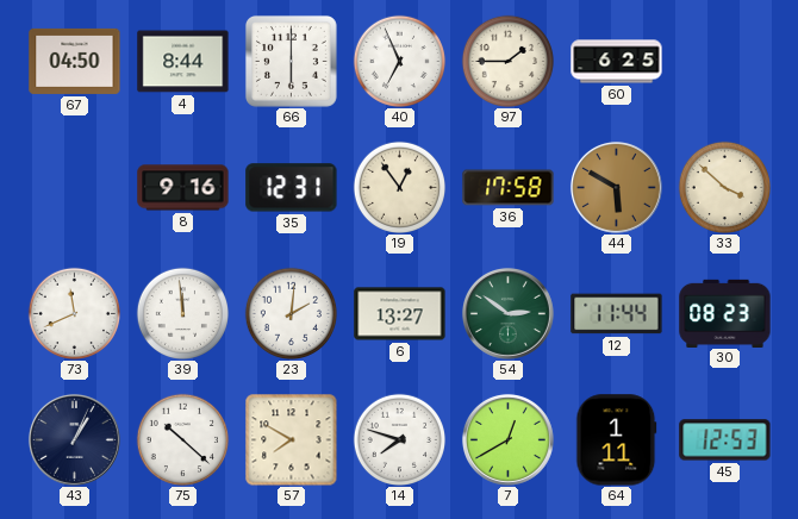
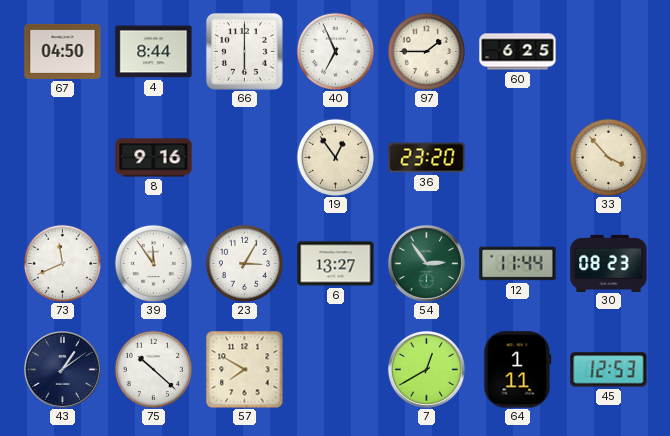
35: 12:31 -> none
36: 17:58 -> 23:20
44: 5:50 -> none
33: 3:52 -> 3:53
39: 11:59 -> 11:54
23: 2:01 -> 3:05
54: 2:51 -> 2:54
43: 1:04 -> 1:09
14: 7:48 -> none
